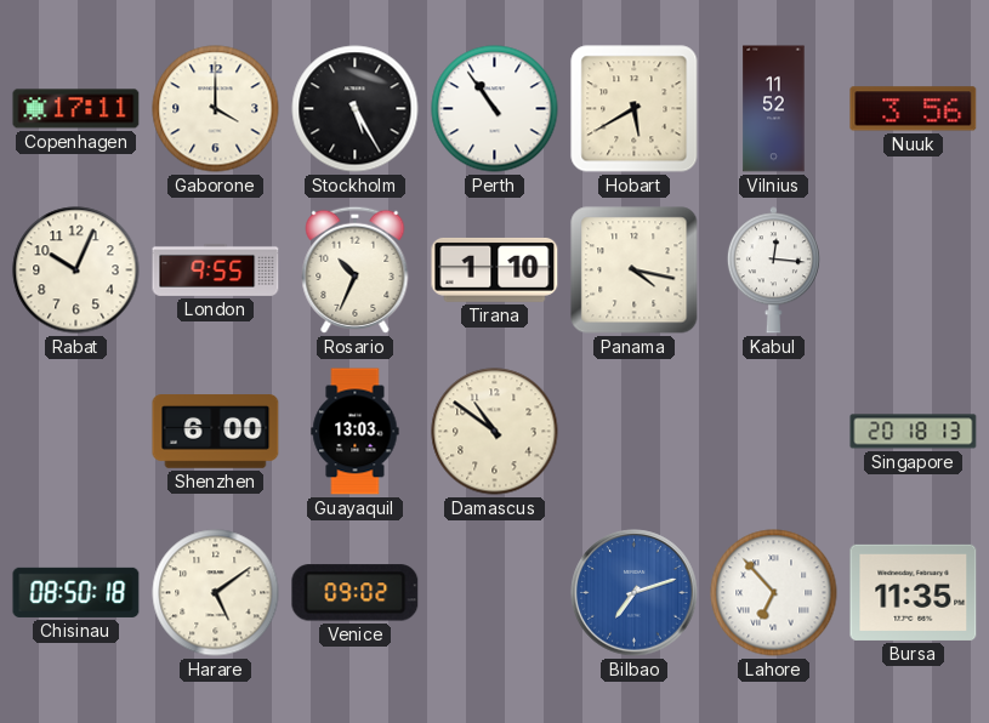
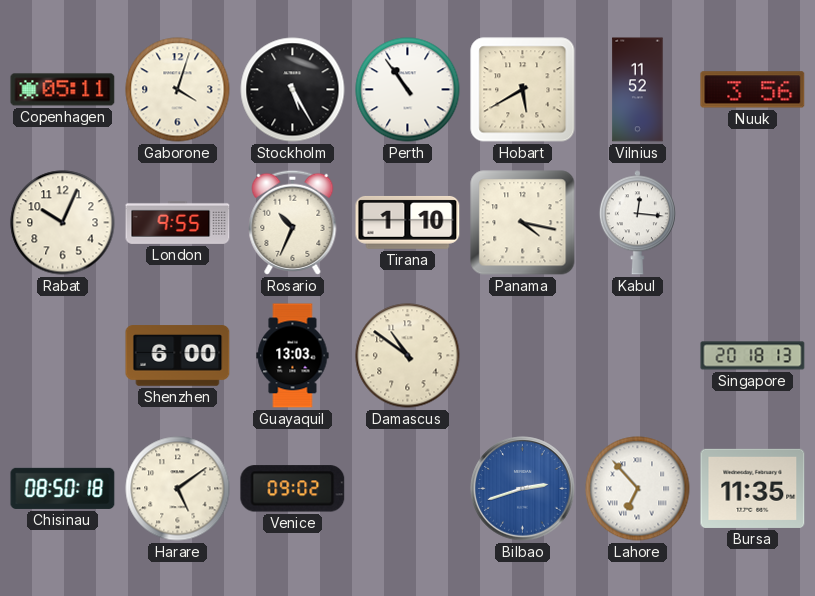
Copenhagen: 17:11 -> 05:11
Gaborone: 4:00 -> 4:03
Bilbao: 7:12 -> 2:42
